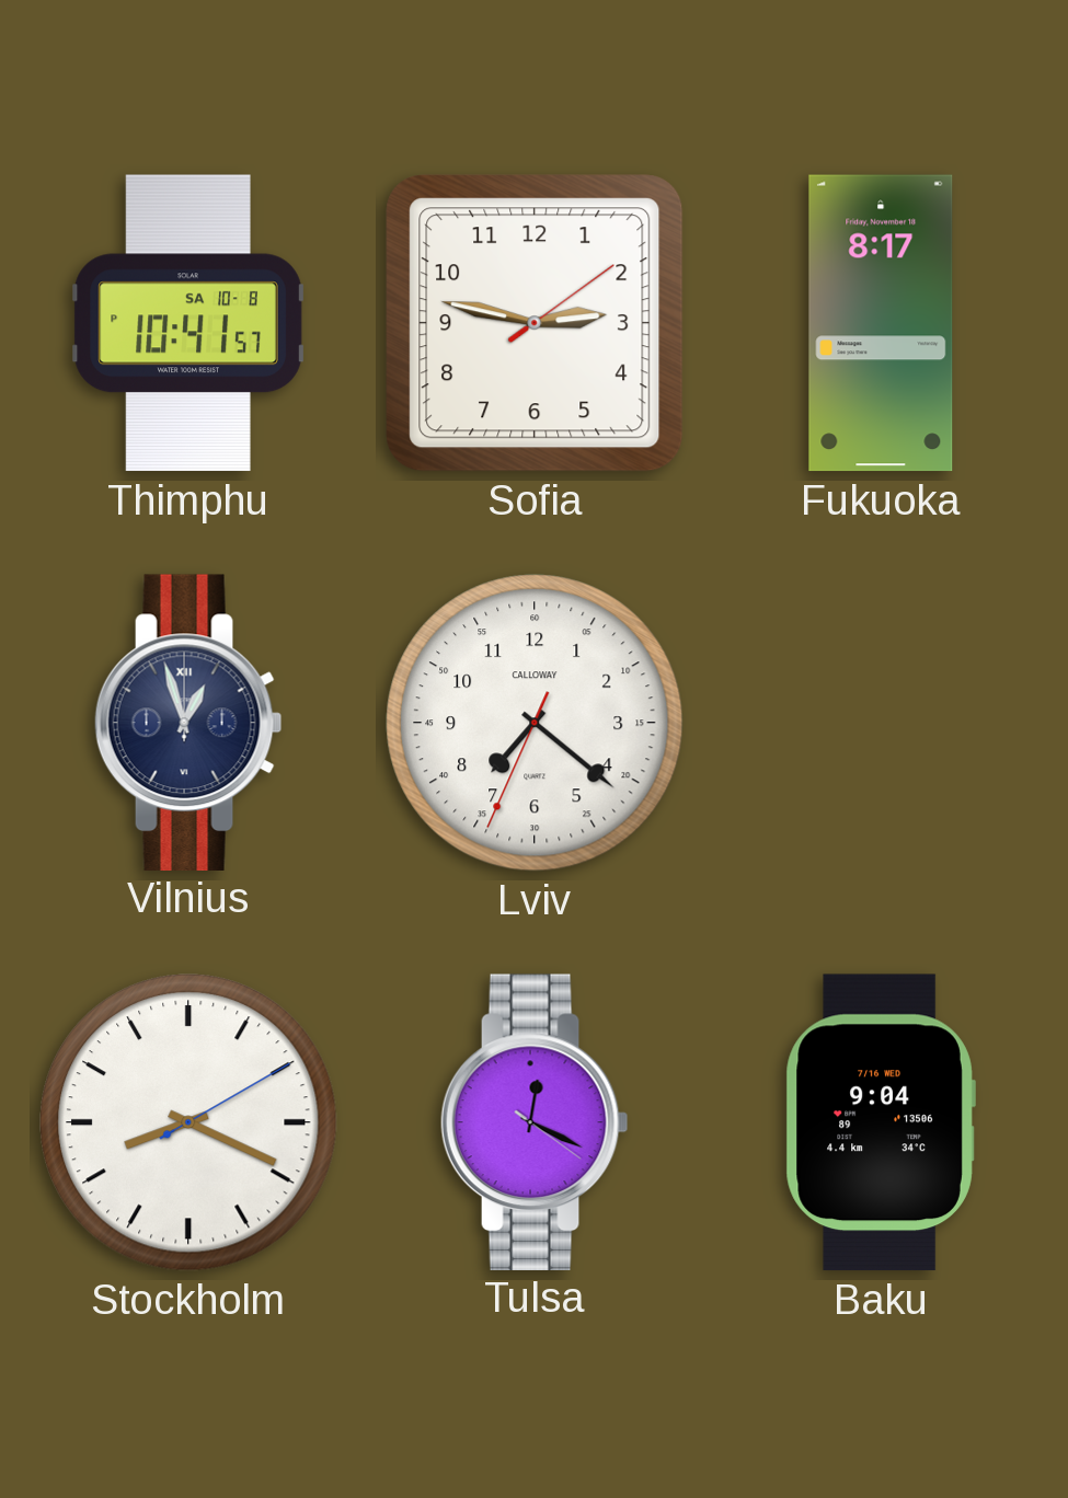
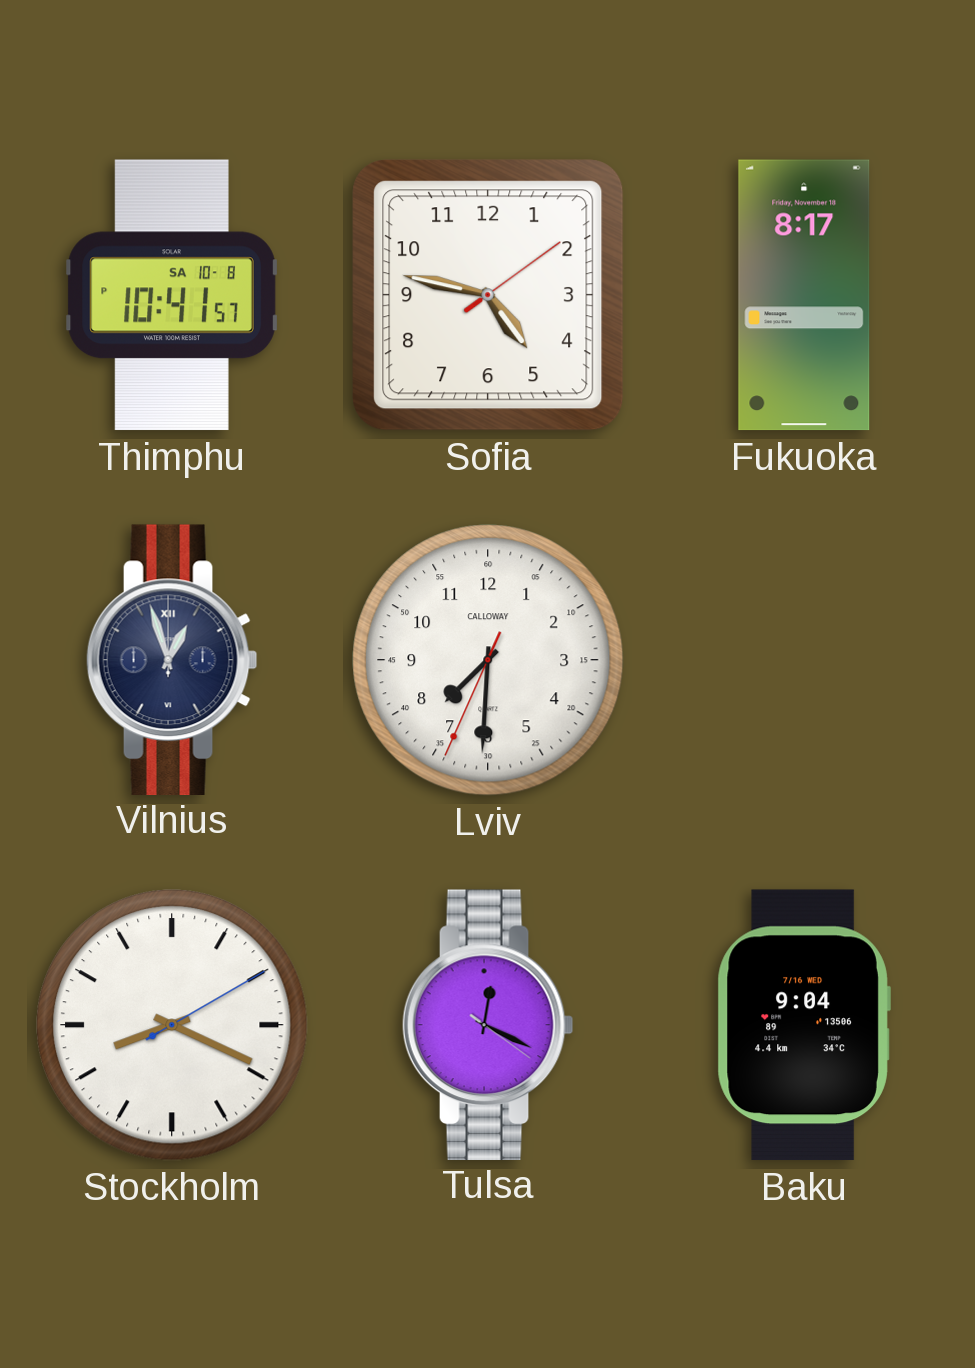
Sofia: 2:47 -> 4:47
Lviv: 7:21 -> 7:30
